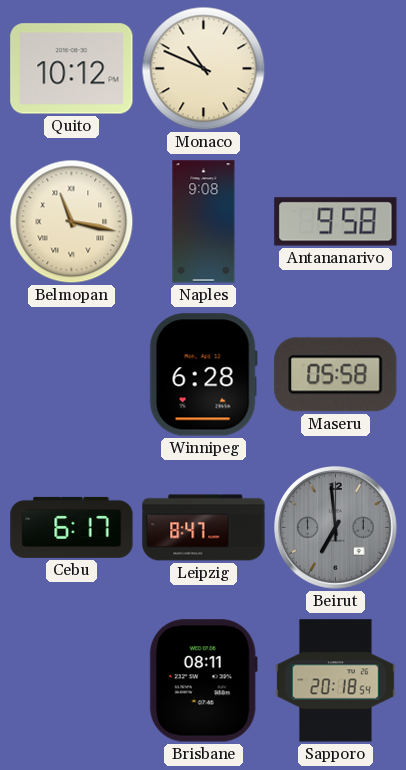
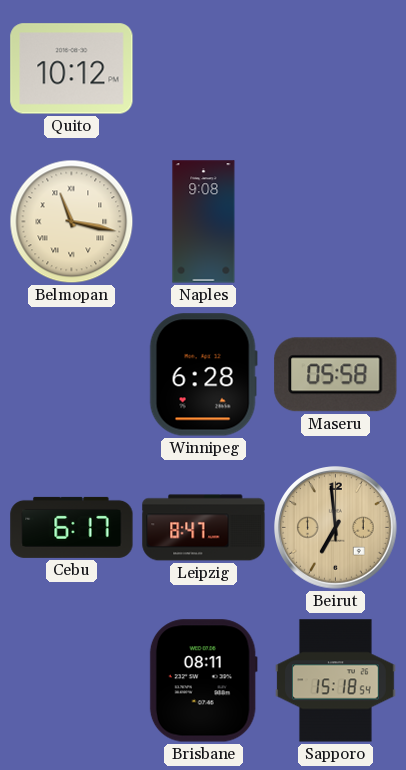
Monaco: 10:49 -> none
Antananarivo: 9:58 -> none
Beirut dial: grey -> champagne
Sapporo: 20:18 -> 15:18
